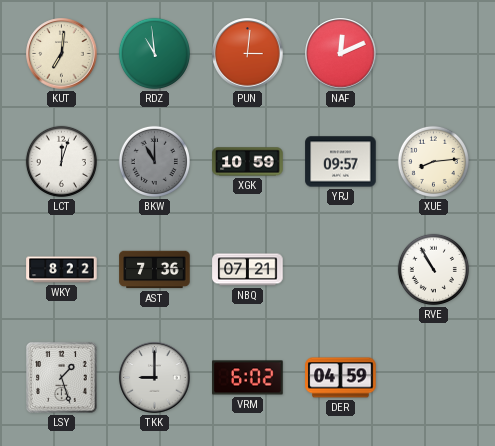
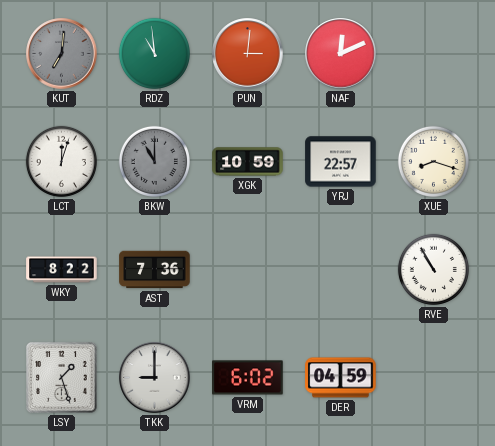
KUT dial: cream -> grey
YRJ: 09:57 -> 22:57
XUE: 8:14 -> 8:18
NBQ: 07:21 -> none
